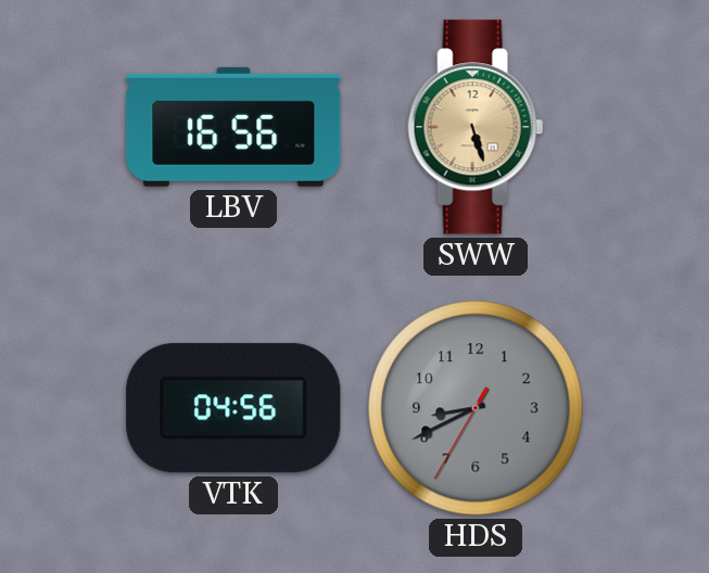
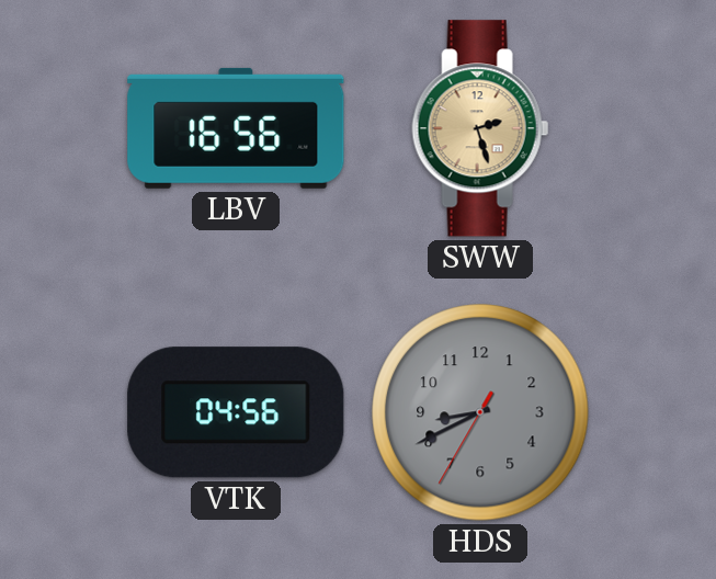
SWW: 5:27 -> 2:27
